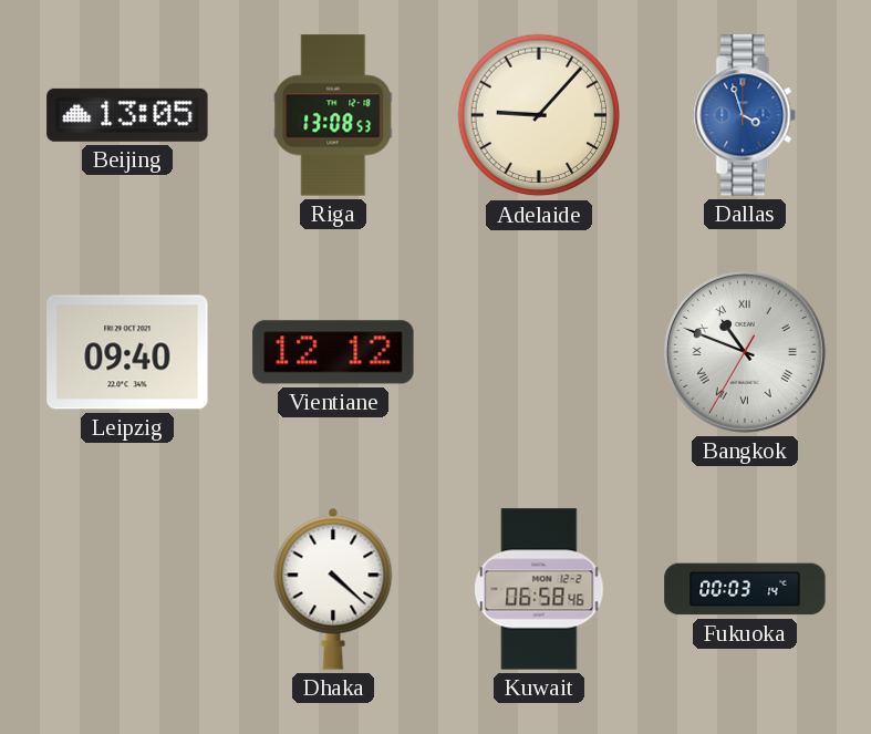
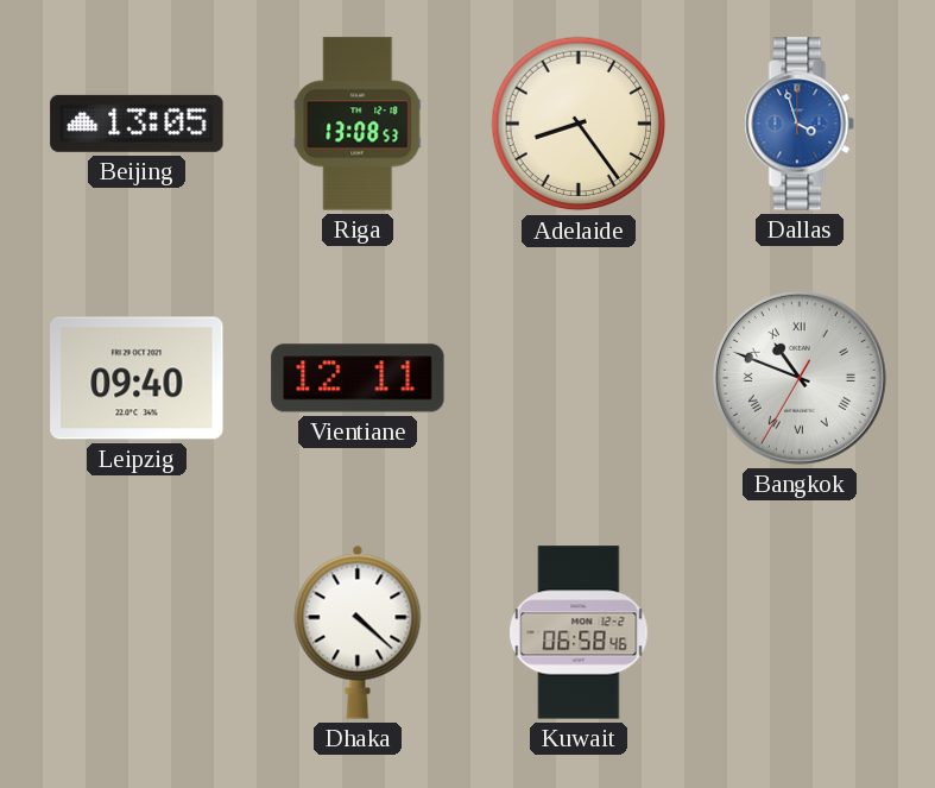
Adelaide: 9:07 -> 8:24
Vientiane: 12:12 -> 12:11
Fukuoka: 00:03 -> none
